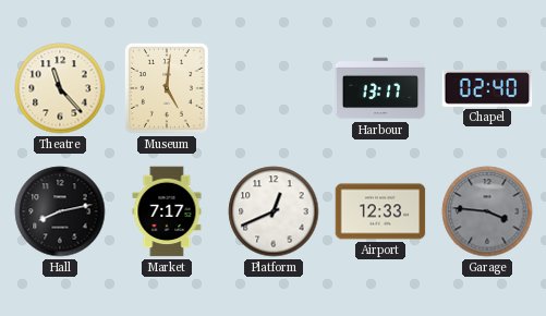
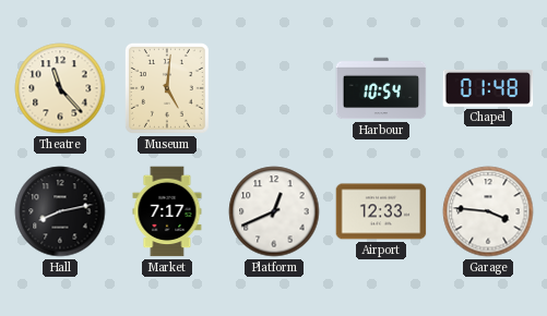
Harbour: 13:17 -> 10:54
Chapel: 02:40 -> 01:48
Garage dial: grey -> white
